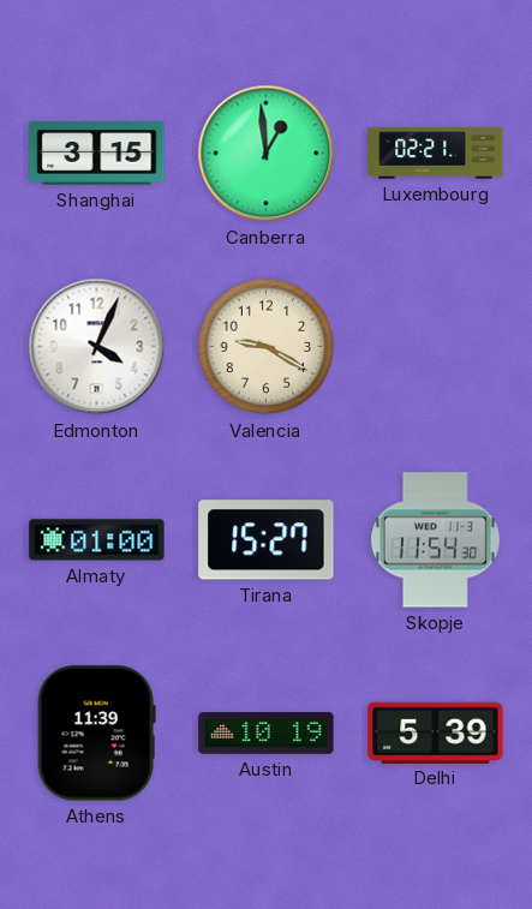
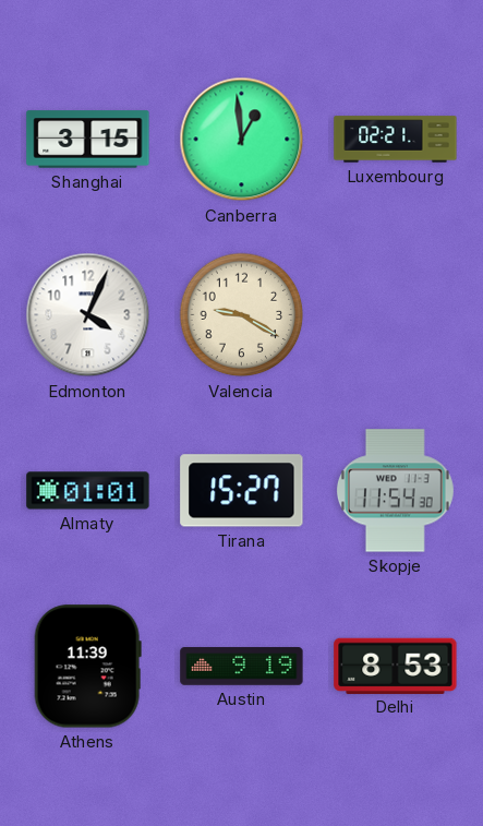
Almaty: 01:00 -> 01:01
Austin: 10:19 -> 9:19
Delhi: 5:39 -> 8:53
